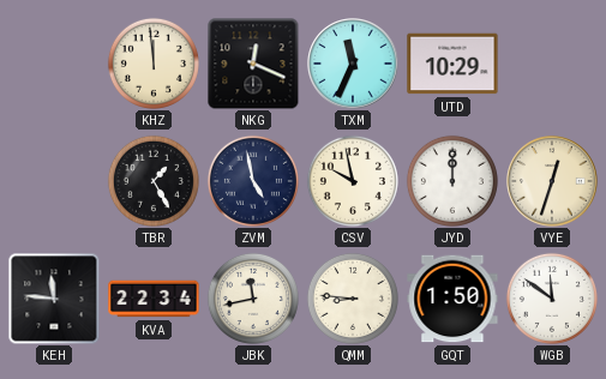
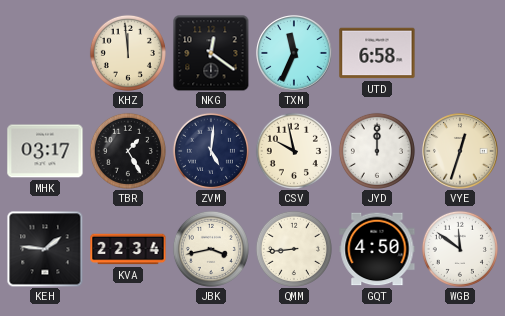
NKG: 12:19 -> 12:21
UTD: 10:29 -> 6:58
MHK: none -> 03:17
ZVM: 4:58 -> 5:01
KEH: 11:46 -> 1:46
JBK: 11:43 -> 3:43
QMM: 8:46 -> 8:44
GQT: 1:50 -> 4:50
